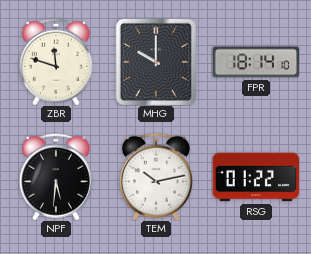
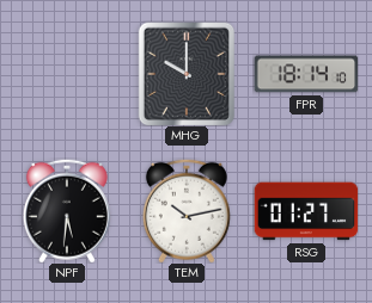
ZBR: 11:48 -> none
RSG: 01:22 -> 01:27
